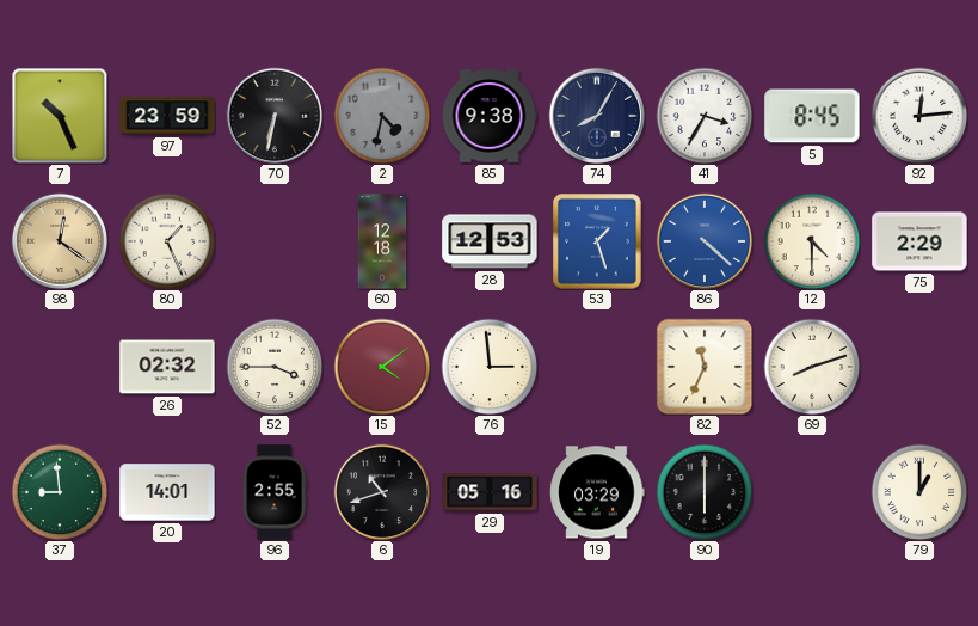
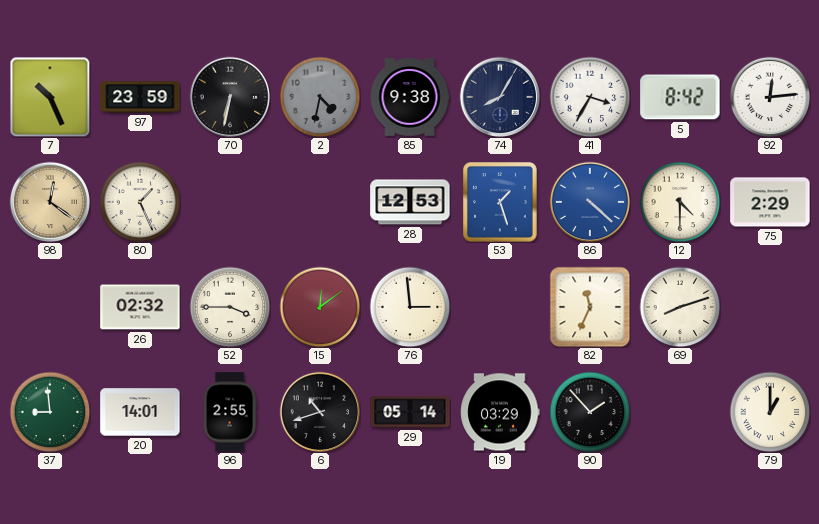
5: 8:45 -> 8:42
60: 12:18 -> none
15: 4:09 -> 12:09
29: 05:16 -> 05:14
90: 6:00 -> 1:53
